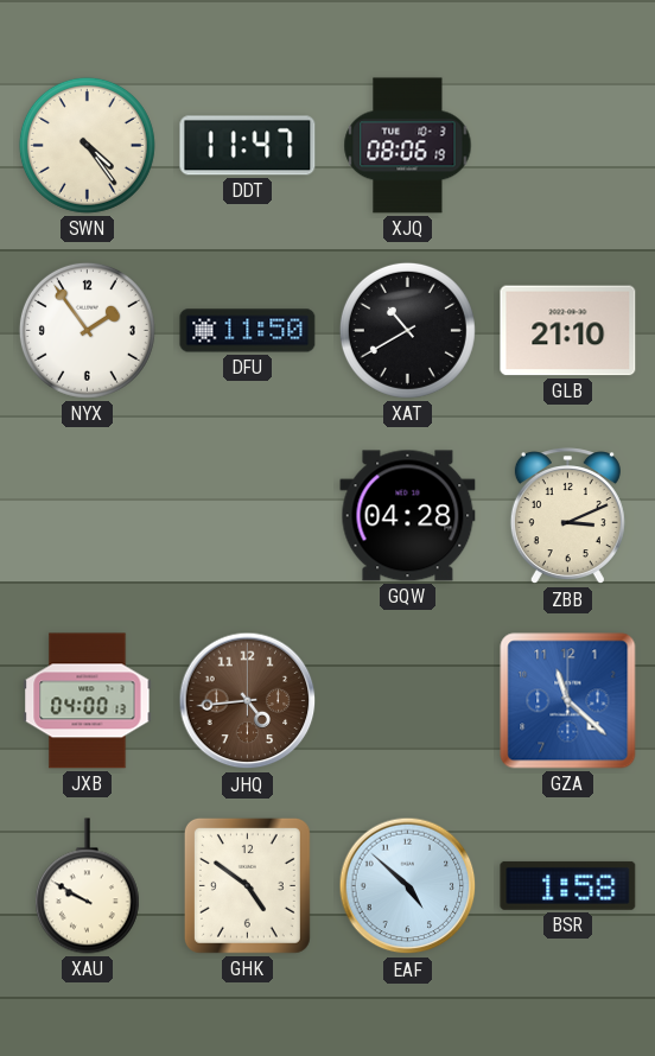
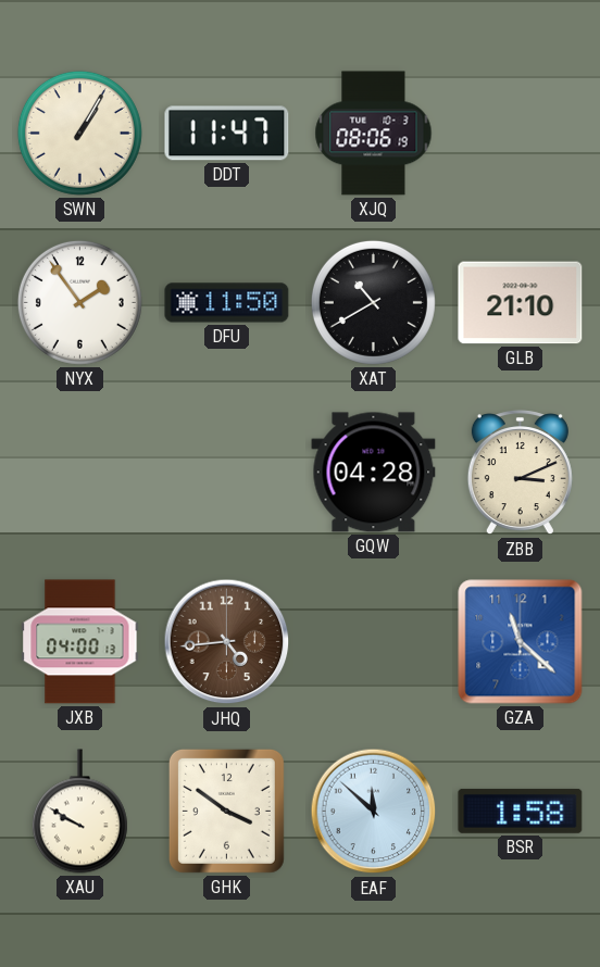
SWN: 4:24 -> 1:05
GHK: 4:51 -> 3:51
EAF: 4:52 -> 11:52
